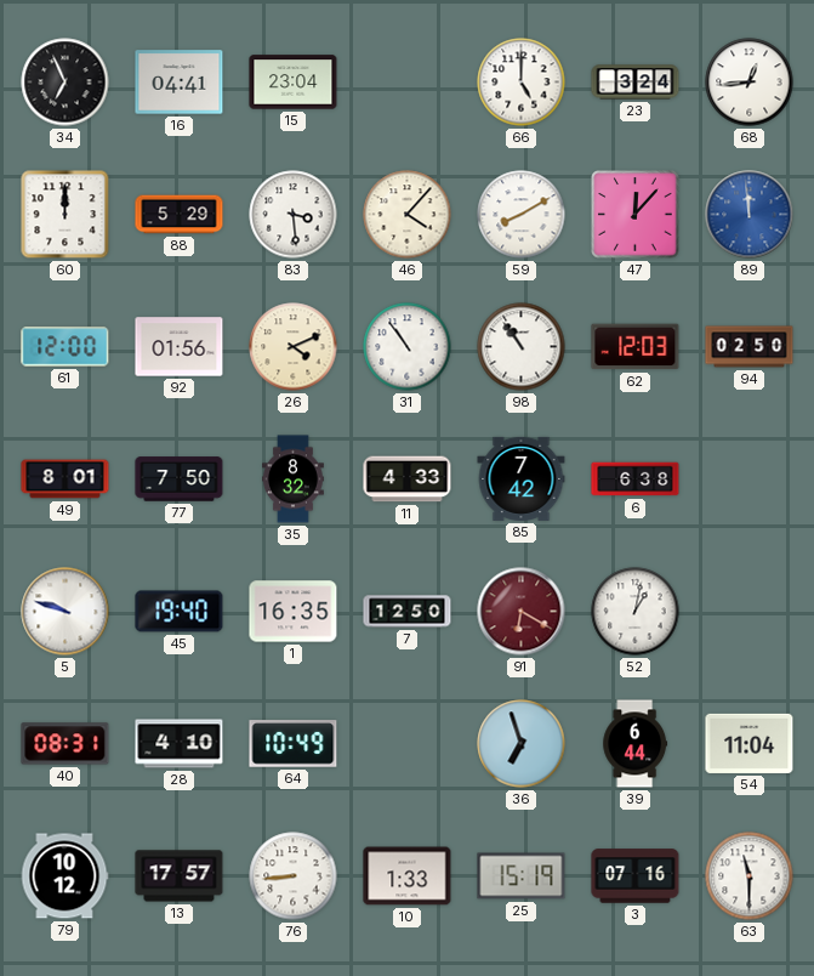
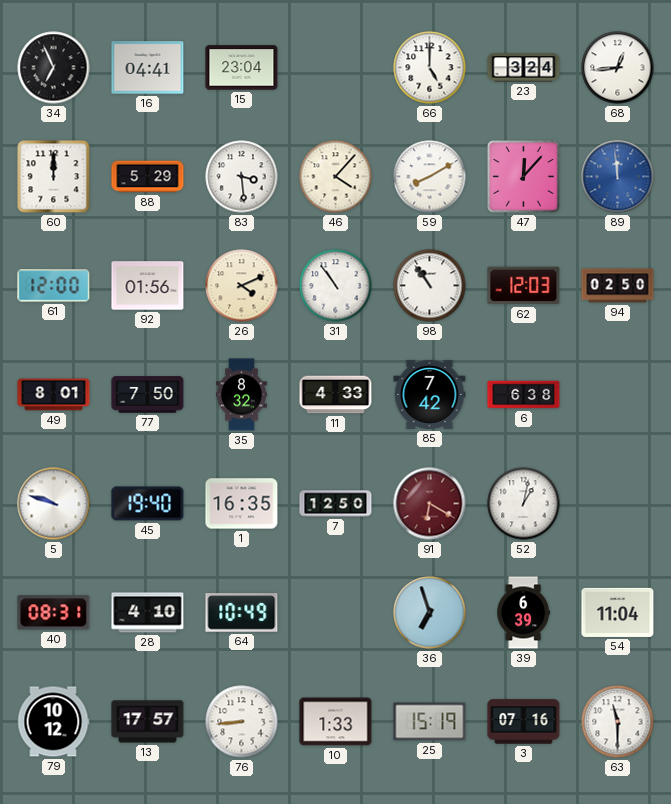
39: 6:44 -> 6:39
